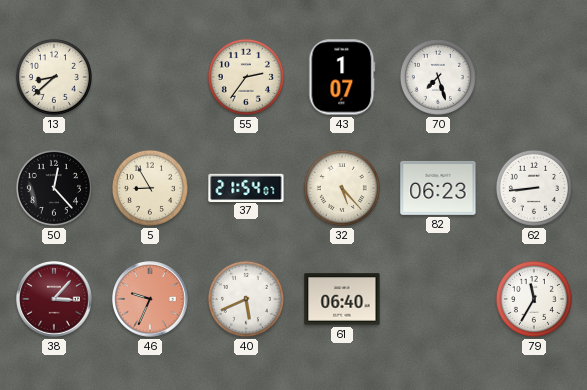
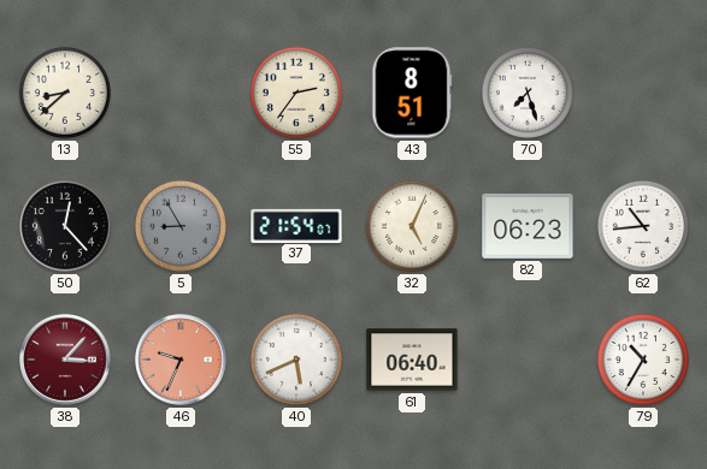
43: 1:07 -> 8:51
5 dial: cream -> grey
32: 5:23 -> 5:04
62: 8:44 -> 10:44
79: 11:35 -> 10:35
